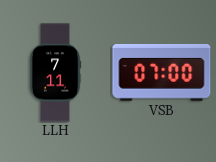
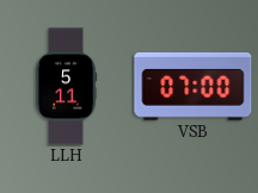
LLH: 7:11 -> 5:11
